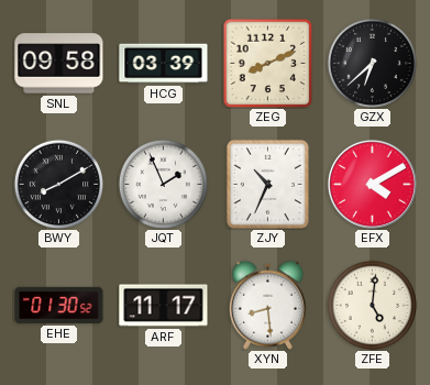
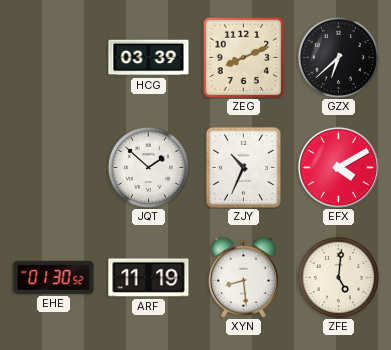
SNL: 09:58 -> none
BWY: 8:10 -> none
JQT: 1:56 -> 1:52
ARF: 11:17 -> 11:19
